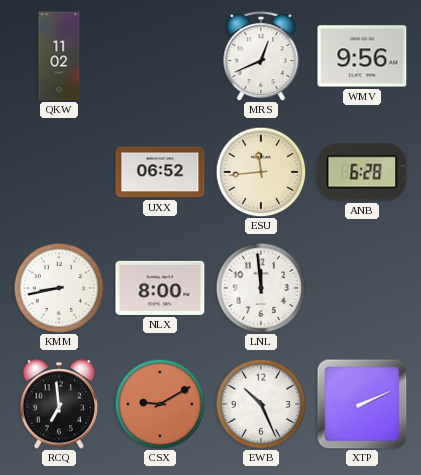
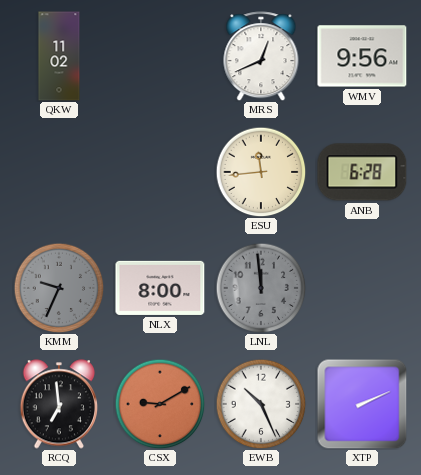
UXX: 06:52 -> none
KMM: 8:43 -> 9:34
KMM dial: white -> grey
LNL dial: white -> grey
